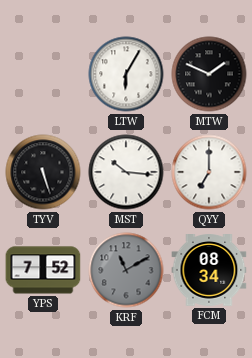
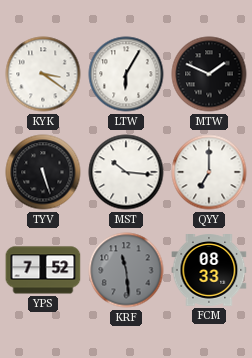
KYK: none -> 3:21
KRF: 11:10 -> 11:29
FCM: 08:34 -> 08:33
